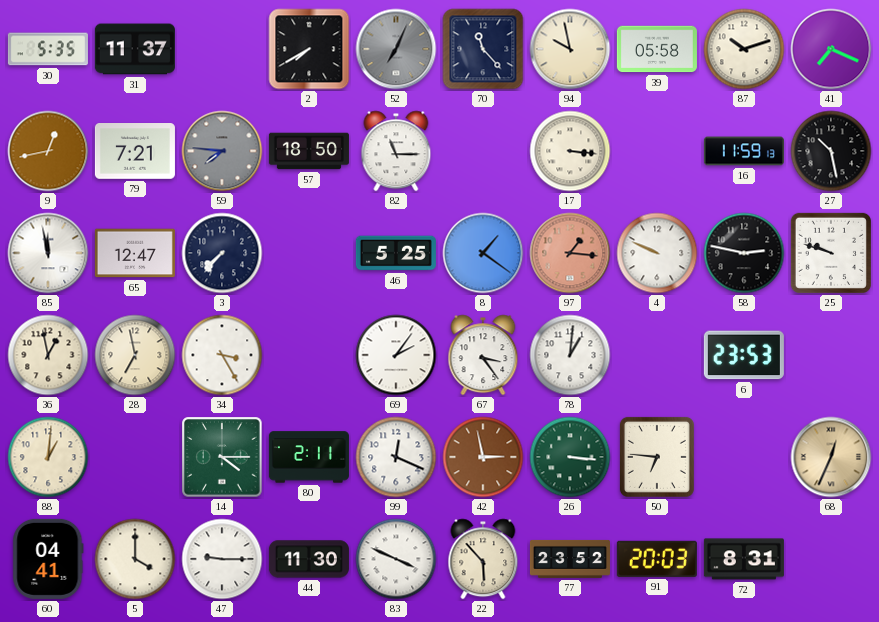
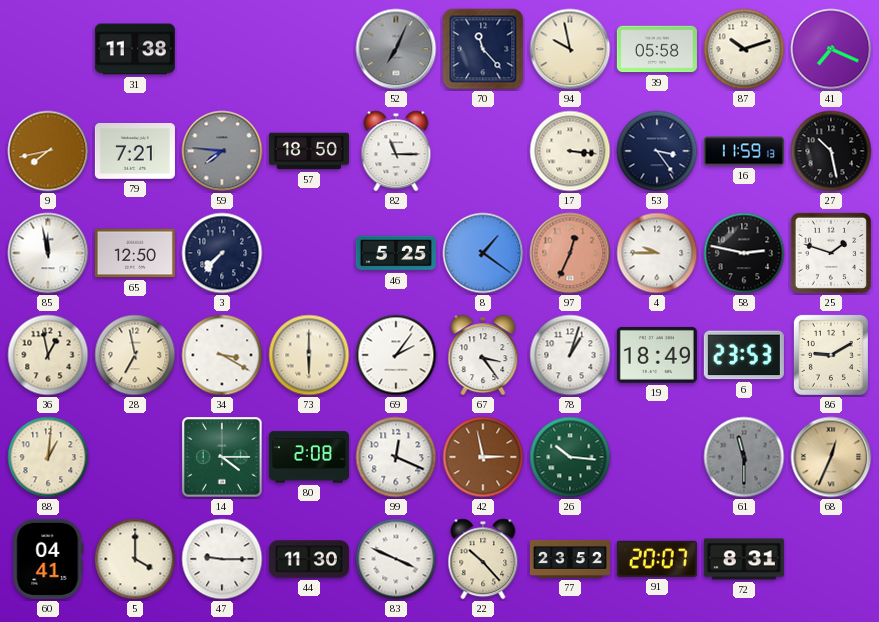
30: 5:35 -> none
31: 11:37 -> 11:38
2: 7:40 -> none
9: 12:43 -> 7:43
53: none -> 3:24
65: 12:47 -> 12:50
97: 1:16 -> 12:34
4: 9:49 -> 9:45
25: 9:48 -> 1:48
34: 3:25 -> 3:20
73: none -> 6:00
78: 1:01 -> 1:03
19: none -> 18:49
86: none -> 9:10
80: 2:11 -> 2:08
26: 3:16 -> 10:16
50: 6:46 -> none
61: none -> 11:30
22: 5:53 -> 10:23
91: 20:03 -> 20:07
